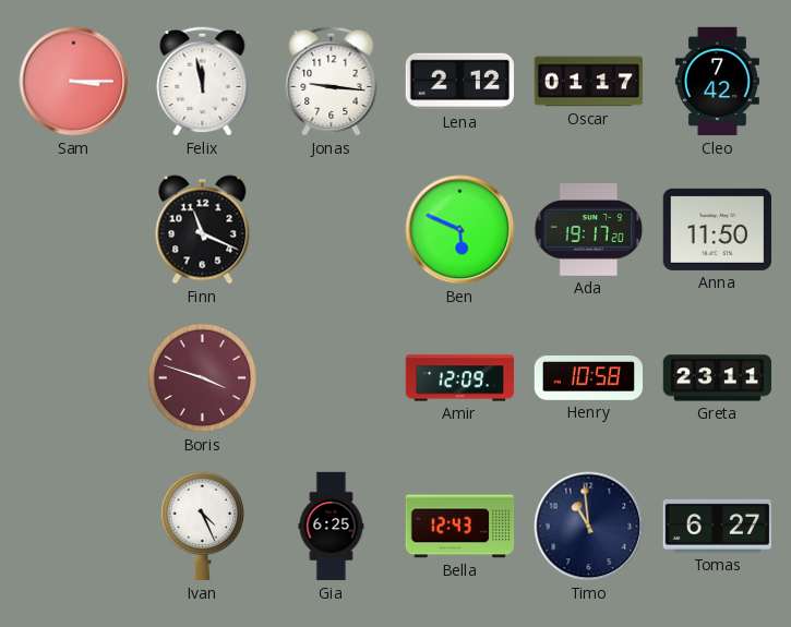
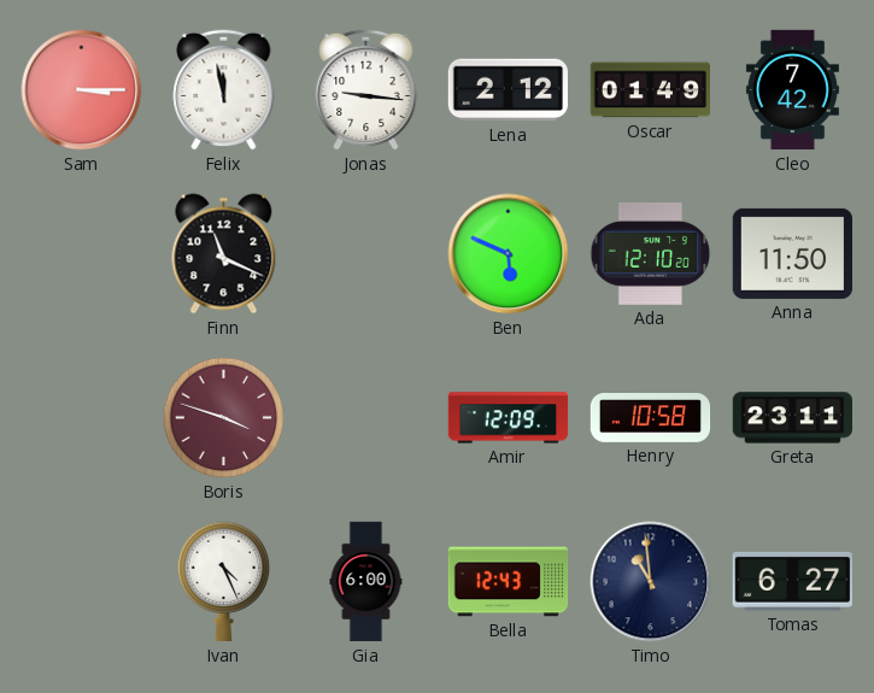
Oscar: 01:17 -> 01:49
Ada: 19:17 -> 12:10
Gia: 6:25 -> 6:00
